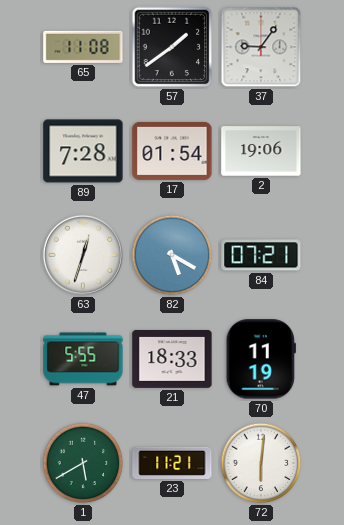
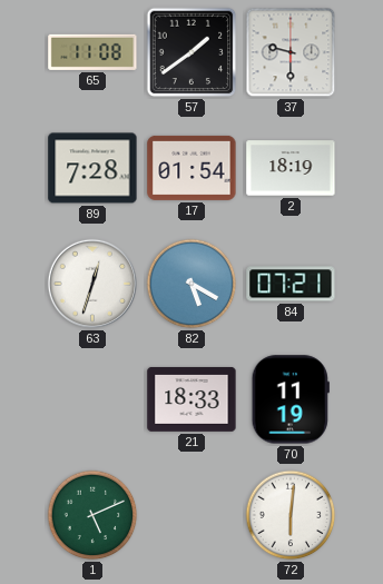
37: 9:06 -> 9:30
2: 19:06 -> 18:19
47: 5:55 -> none
1: 5:40 -> 5:11
23: 11:21 -> none
